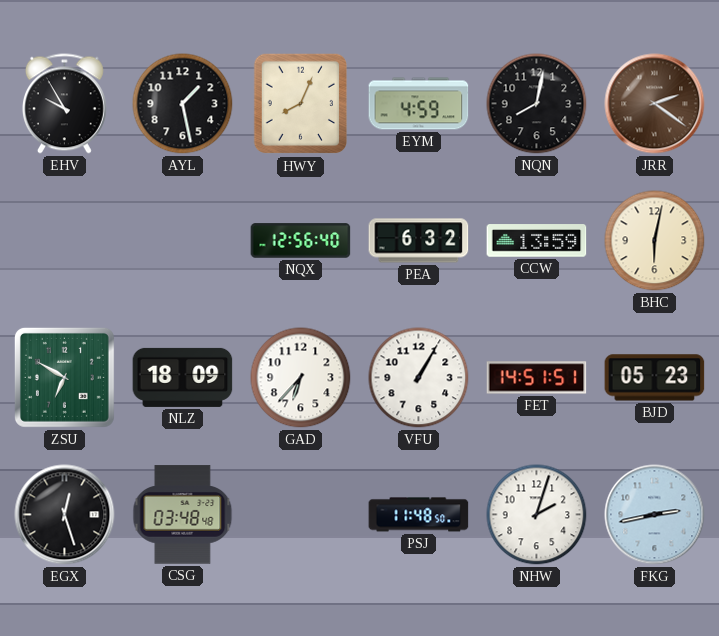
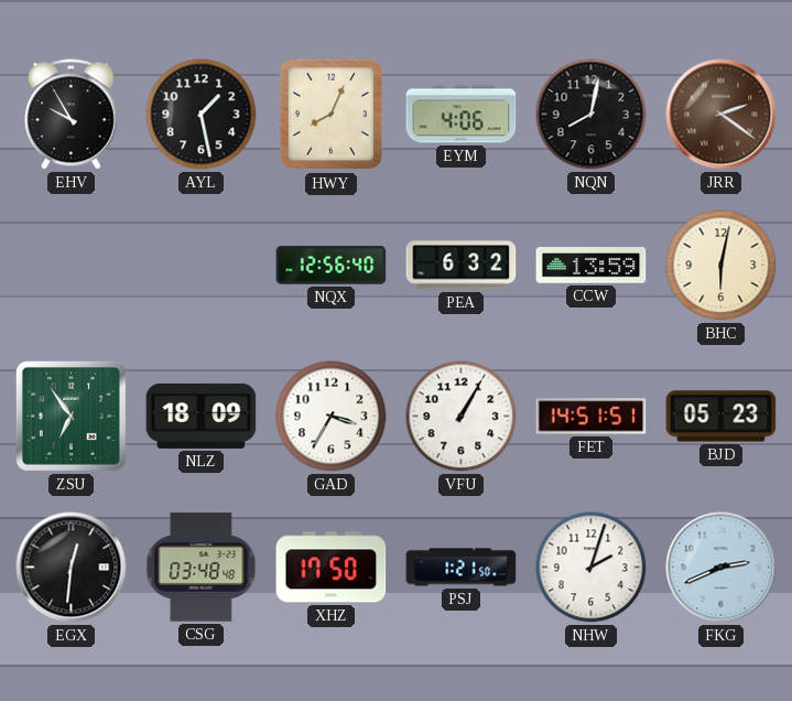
EYM: 4:59 -> 4:06
ZSU: 6:50 -> 6:54
GAD: 6:37 -> 3:35
EGX: 12:27 -> 12:31
XHZ: none -> 17:50
PSJ: 11:48 -> 1:21
FKG: 2:43 -> 2:41
